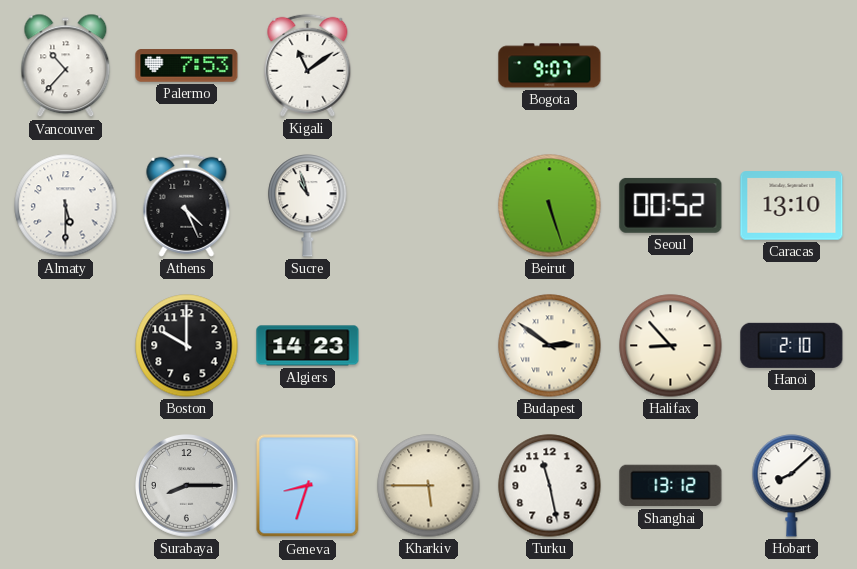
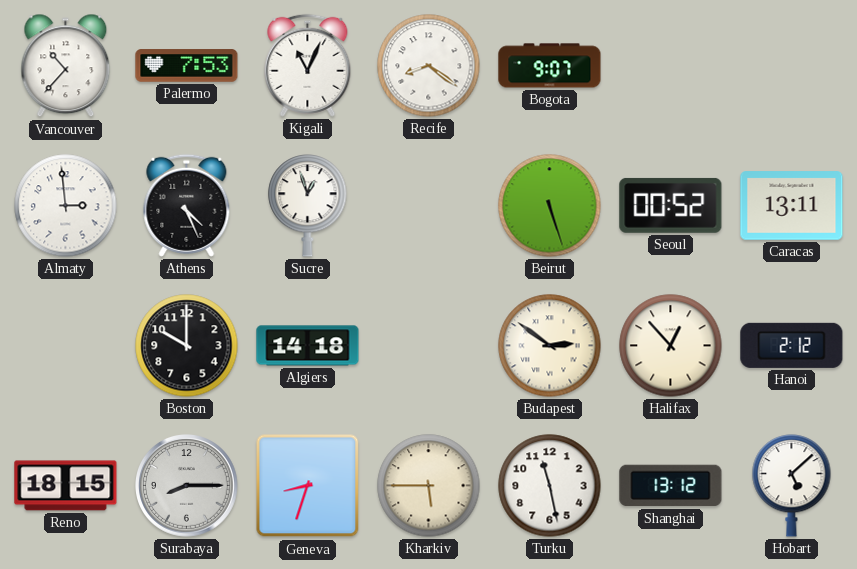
Kigali: 11:09 -> 11:04
Recife: none -> 8:21
Almaty: 5:30 -> 2:59
Sucre: 10:57 -> 12:57
Caracas: 13:10 -> 13:11
Algiers: 14:23 -> 14:18
Halifax: 8:53 -> 12:53
Hanoi: 2:10 -> 2:12
Reno: none -> 18:15
Hobart: 8:08 -> 5:08
